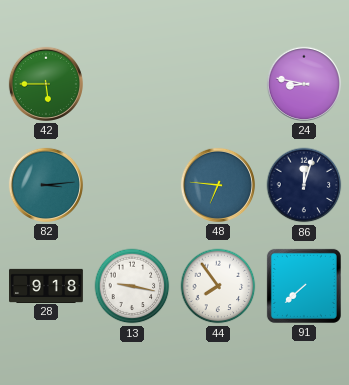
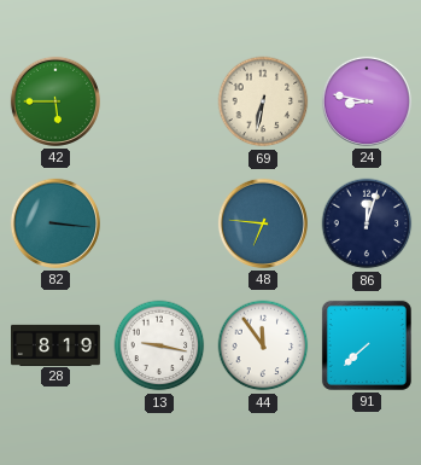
69: none -> 6:32
82: 3:14 -> 3:16
28: 9:18 -> 8:19
44: 7:54 -> 11:54
